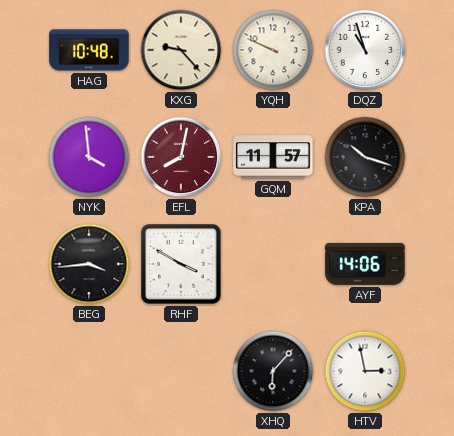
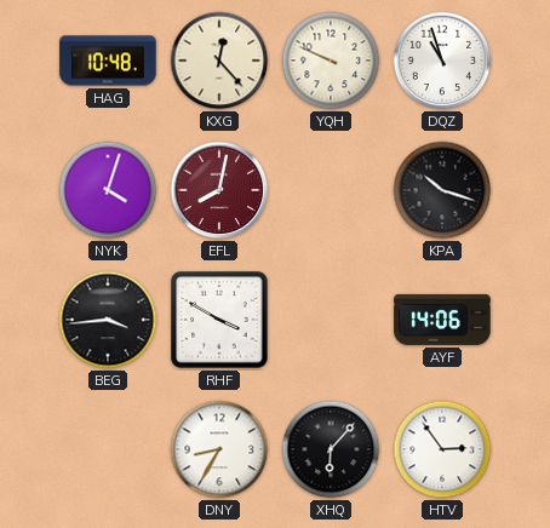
KXG: 9:23 -> 12:23
NYK: 3:59 -> 4:03
GQM: 11:57 -> none
DNY: none -> 8:35
HTV: 2:58 -> 2:54
